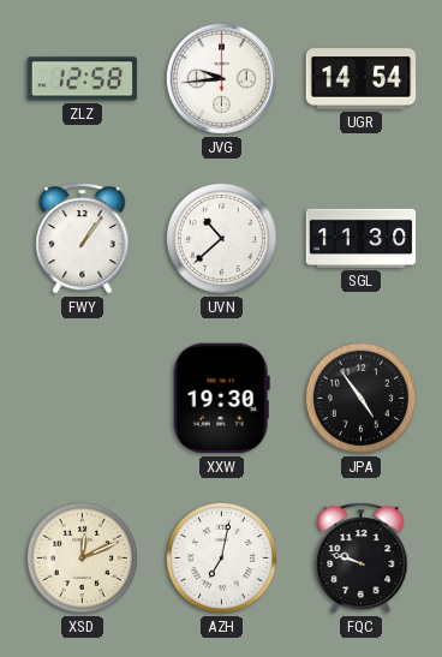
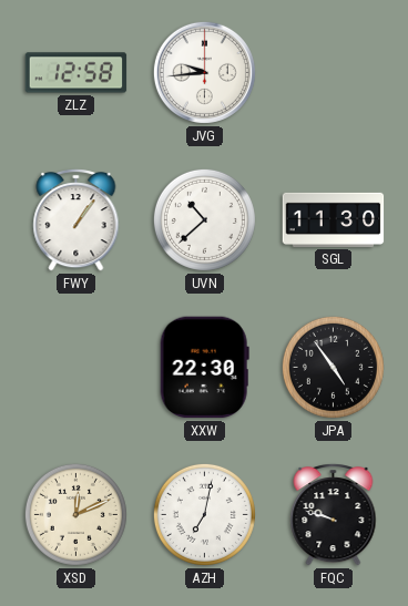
UGR: 14:54 -> none
XXW: 19:30 -> 22:30
